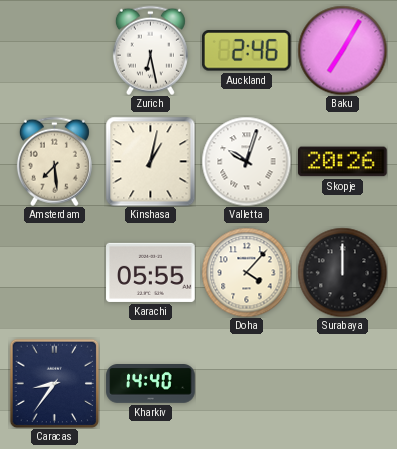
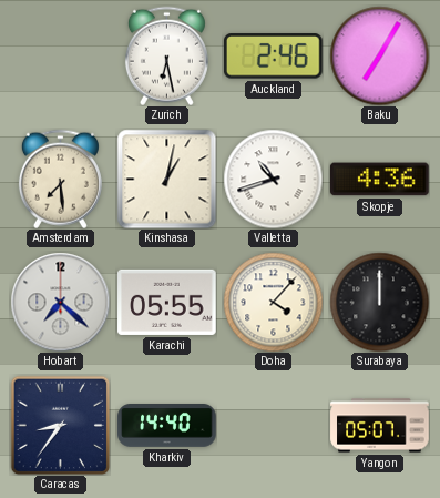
Valletta: 10:03 -> 10:42
Skopje: 20:26 -> 4:36
Hobart: none -> 7:22
Yangon: none -> 05:07
